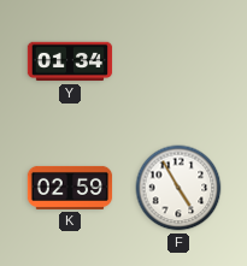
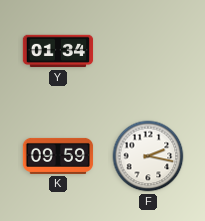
K: 02:59 -> 09:59
F: 4:55 -> 2:17
